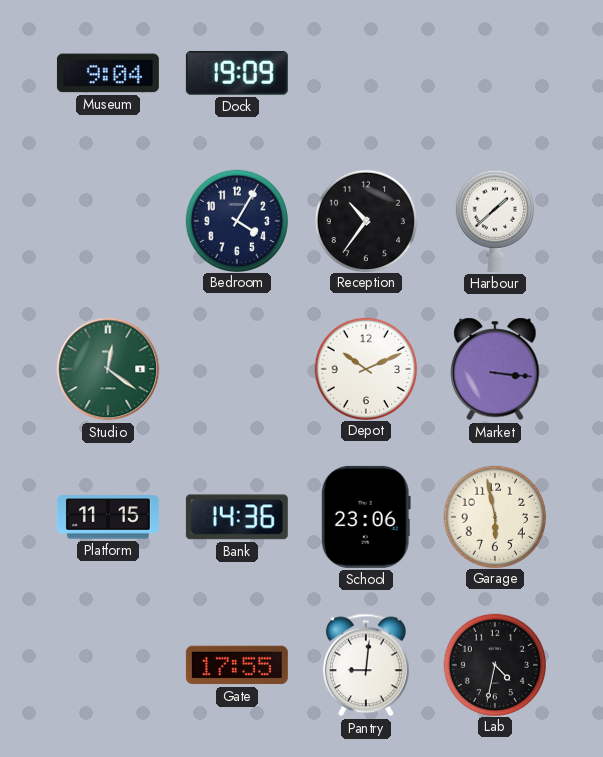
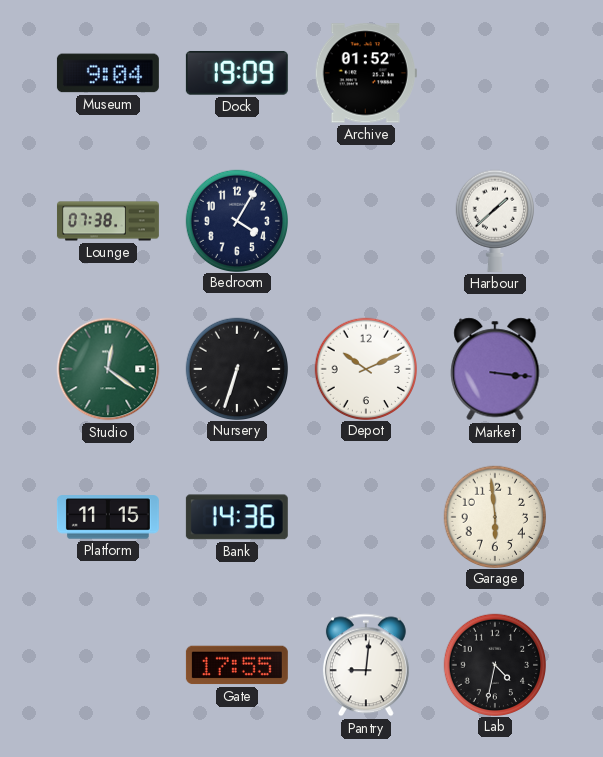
Archive: none -> 01:52
Lounge: none -> 07:38
Reception: 10:36 -> none
Nursery: none -> 6:33
School: 23:06 -> none
Garage: 5:58 -> 5:59
